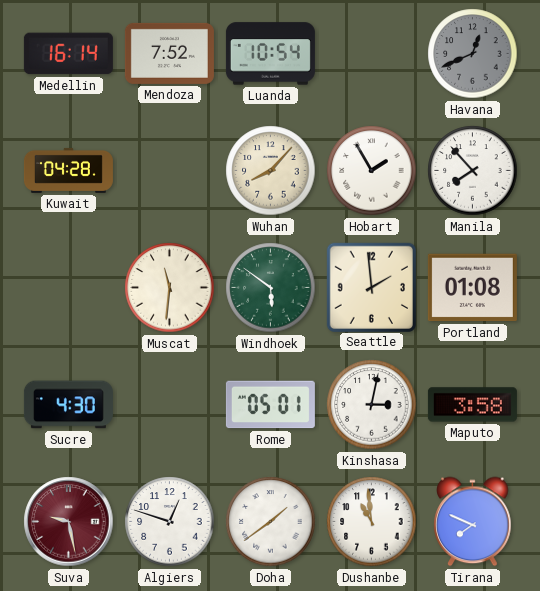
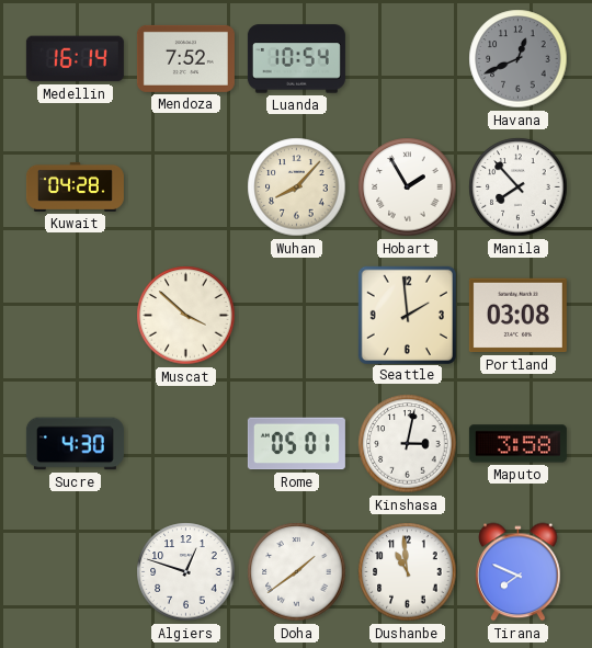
Muscat: 11:31 -> 3:52
Windhoek: 5:51 -> none
Portland: 01:08 -> 03:08
Suva: 9:28 -> none
